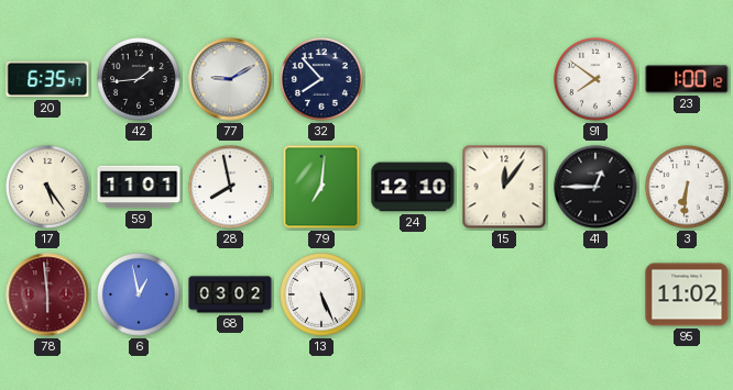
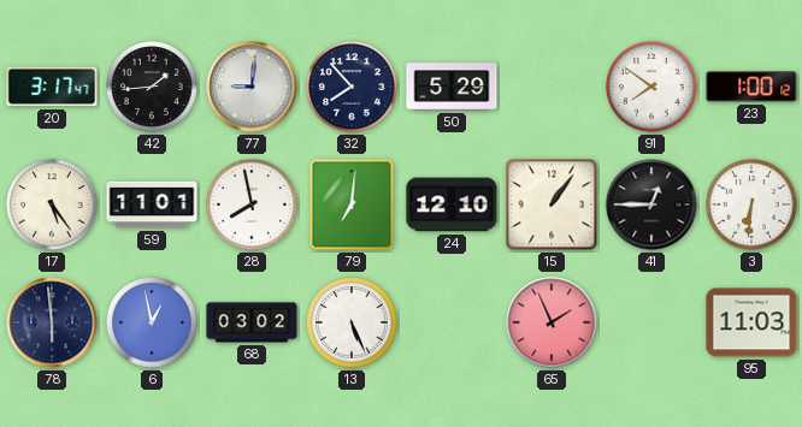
20: 6:35 -> 3:17
77: 9:10 -> 9:01
50: none -> 5:29
15: 12:06 -> 1:06
78 dial: burgundy -> navy
65: none -> 1:56
95: 11:02 -> 11:03
